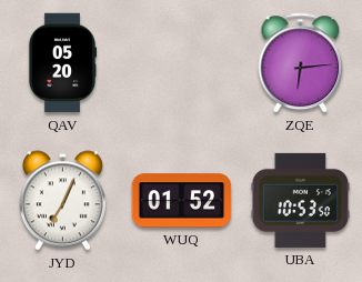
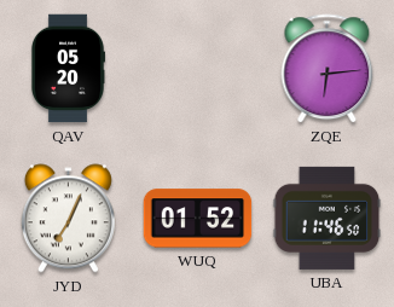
UBA: 10:53 -> 11:46
